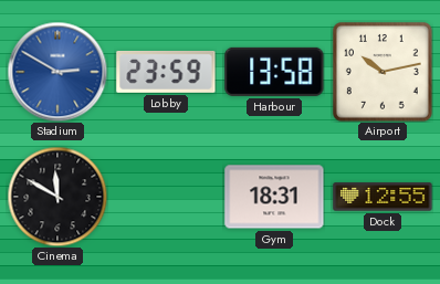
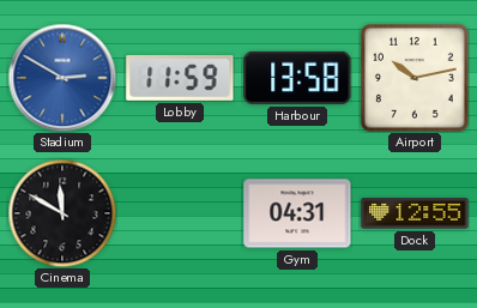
Lobby: 23:59 -> 11:59
Gym: 18:31 -> 04:31
